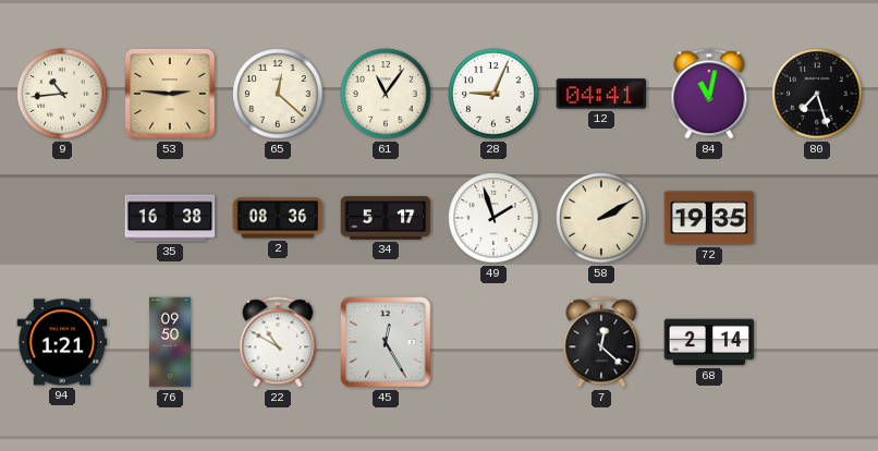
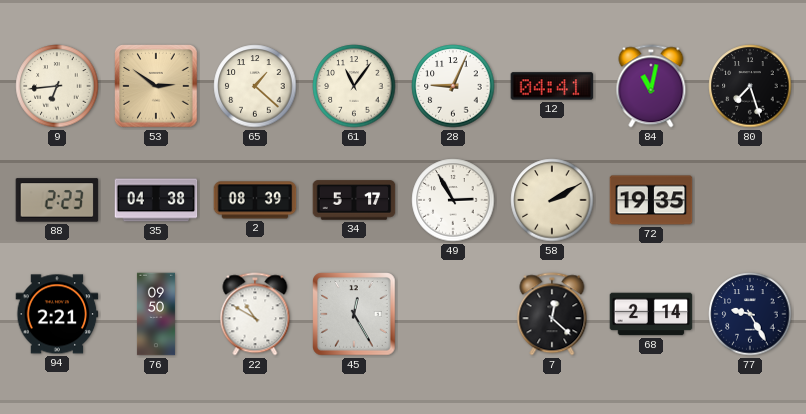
9: 10:44 -> 6:44
53: 2:46 -> 2:51
65: 12:22 -> 1:22
88: none -> 2:23
35: 16:38 -> 04:38
2: 08:36 -> 08:39
49: 1:57 -> 2:55
94: 1:21 -> 2:21
77: none -> 9:25
